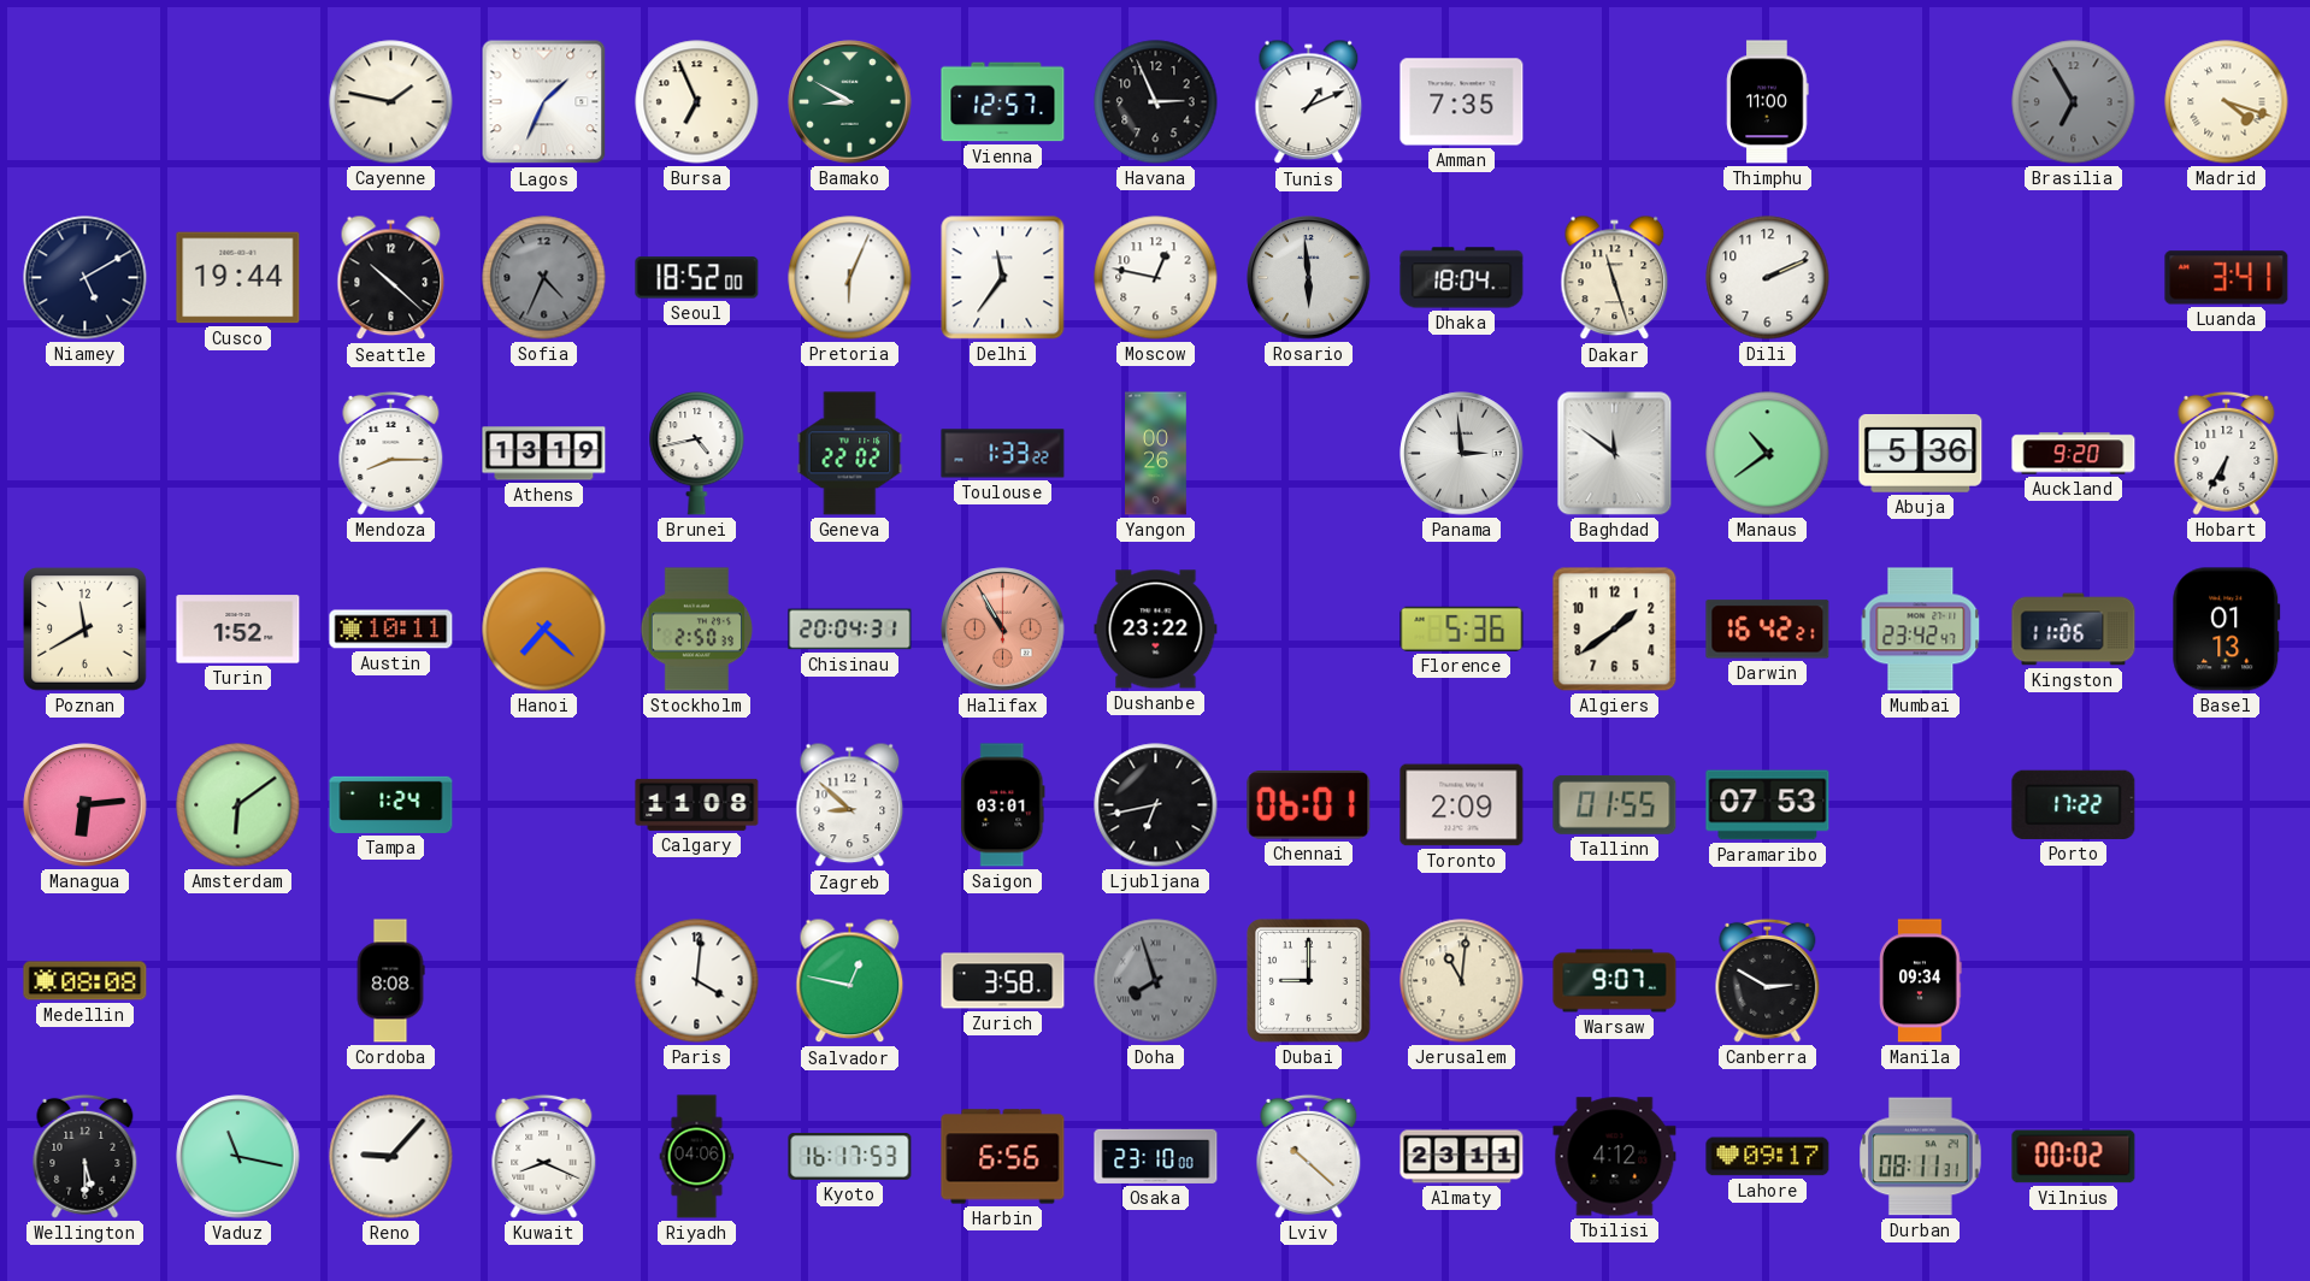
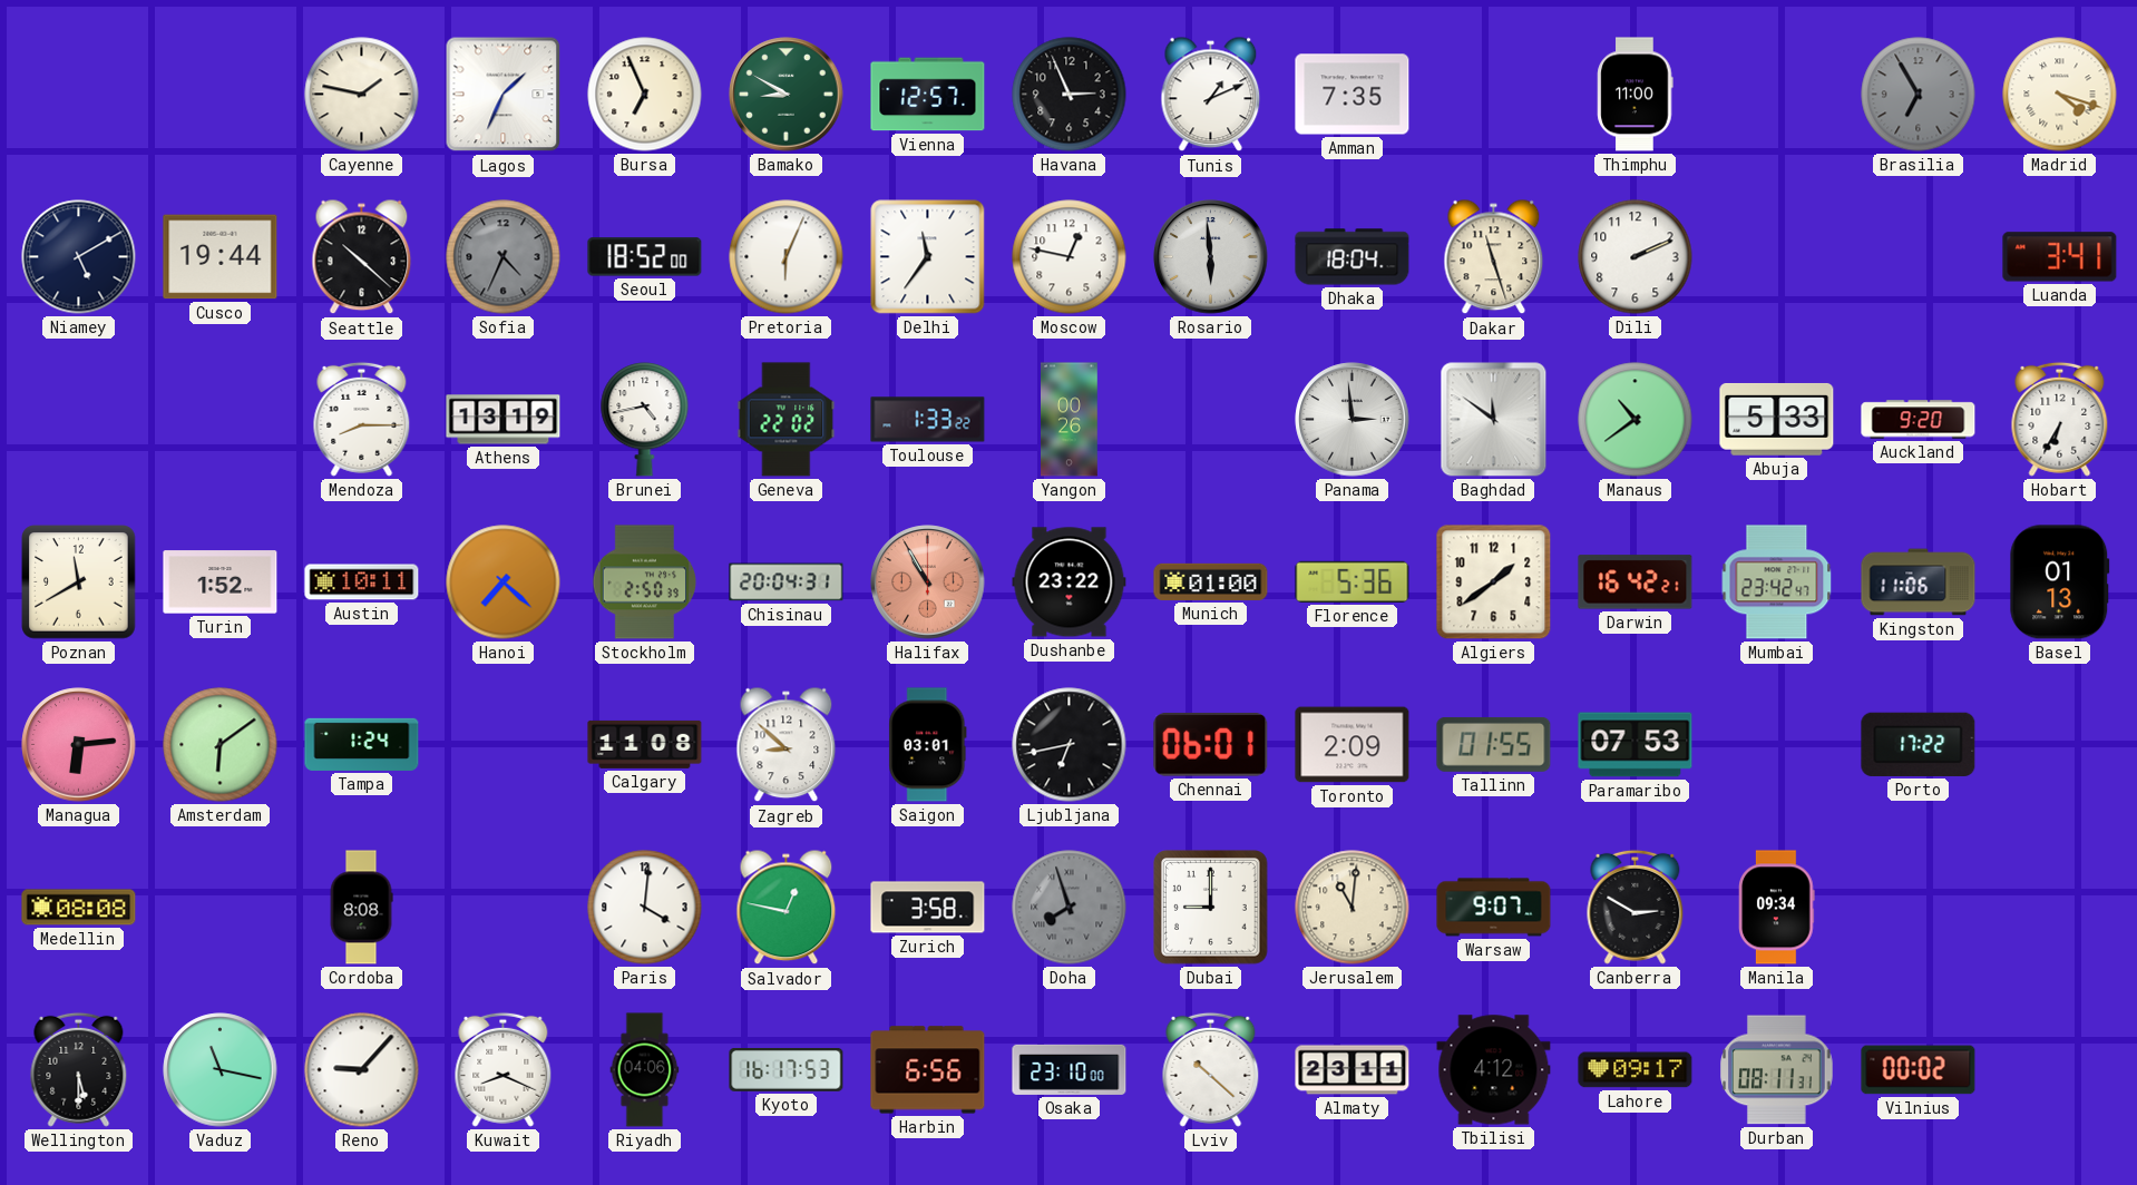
Abuja: 5:36 -> 5:33
Munich: none -> 01:00
